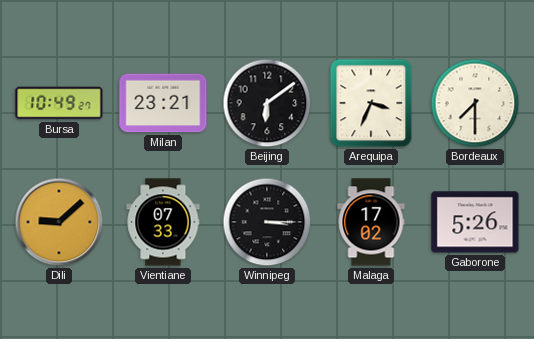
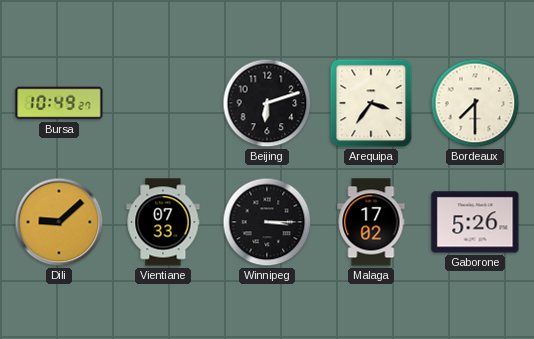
Milan: 23:21 -> none
Beijing: 6:09 -> 6:12
Arequipa: 3:34 -> 3:36
